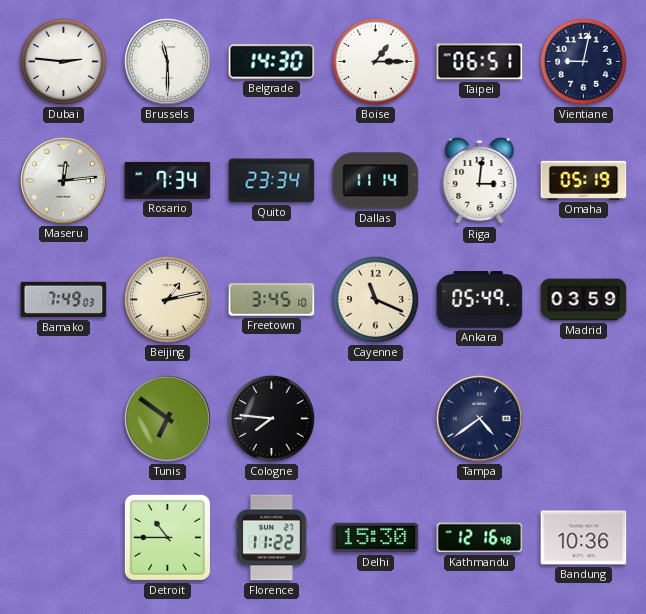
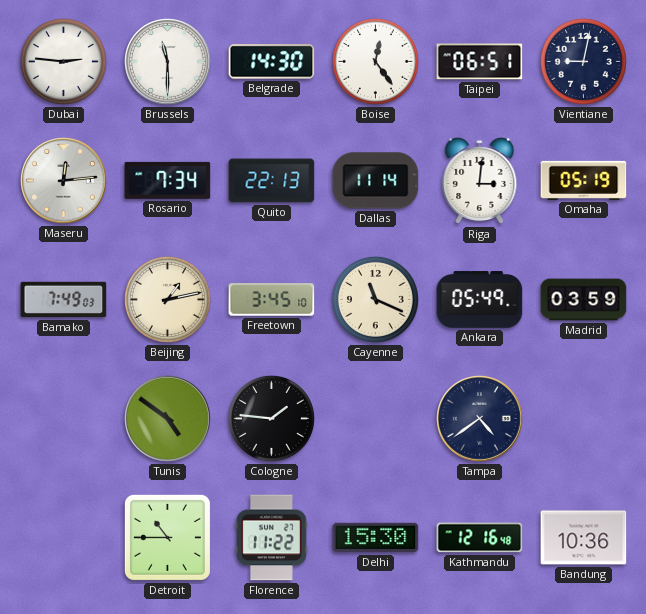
Boise: 1:15 -> 12:24
Quito: 23:34 -> 22:13
Tunis: 6:51 -> 4:51
Cologne: 7:46 -> 1:46
